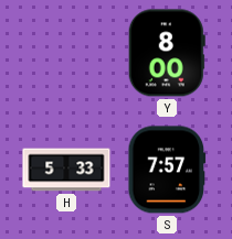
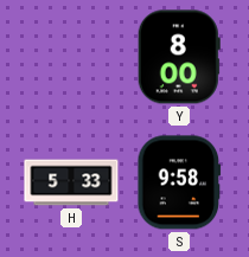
S: 7:57 -> 9:58
